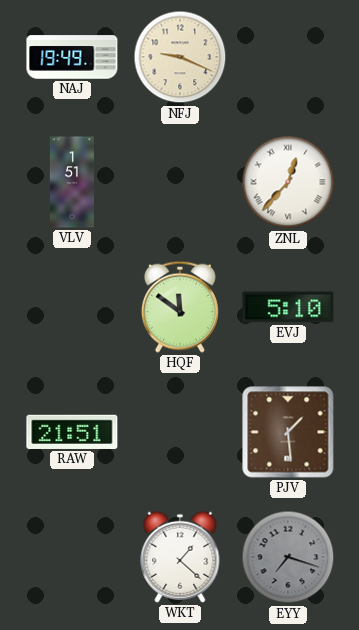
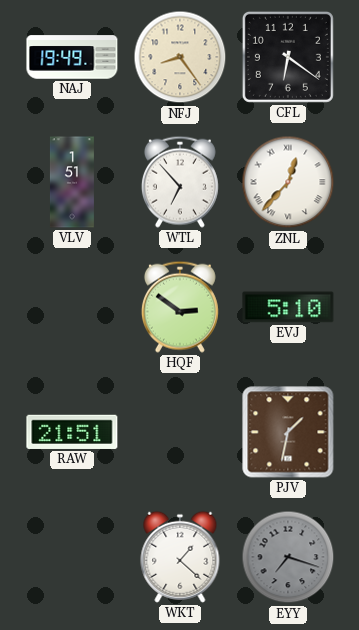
NFJ: 9:19 -> 8:24
CFL: none -> 6:21
WTL: none -> 6:53
HQF: 11:51 -> 2:51
PJV: 1:29 -> 1:32
